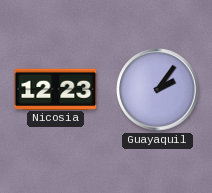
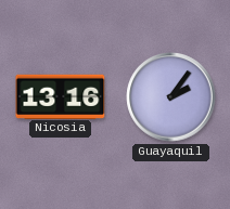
Nicosia: 12:23 -> 13:16
